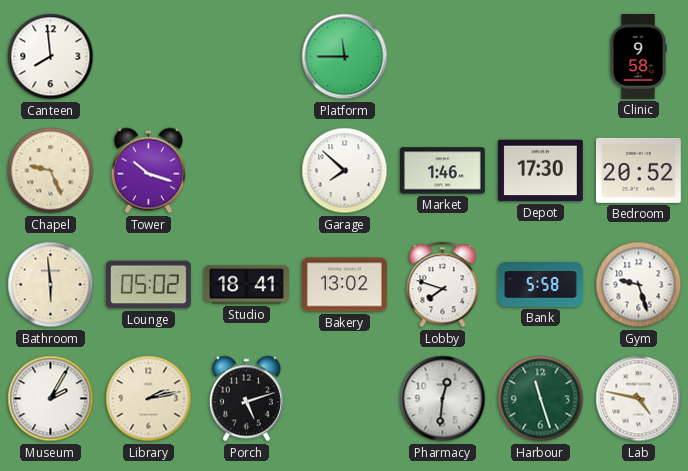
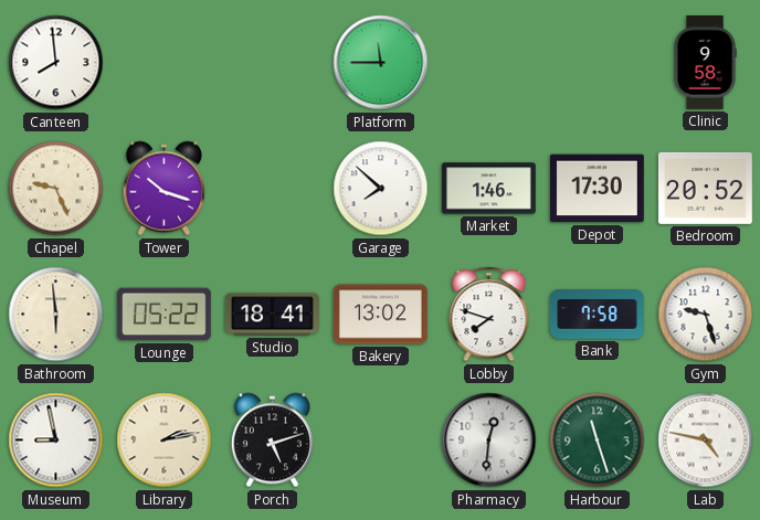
Lounge: 05:02 -> 05:22
Bank: 5:58 -> 7:58
Museum: 2:05 -> 8:58
